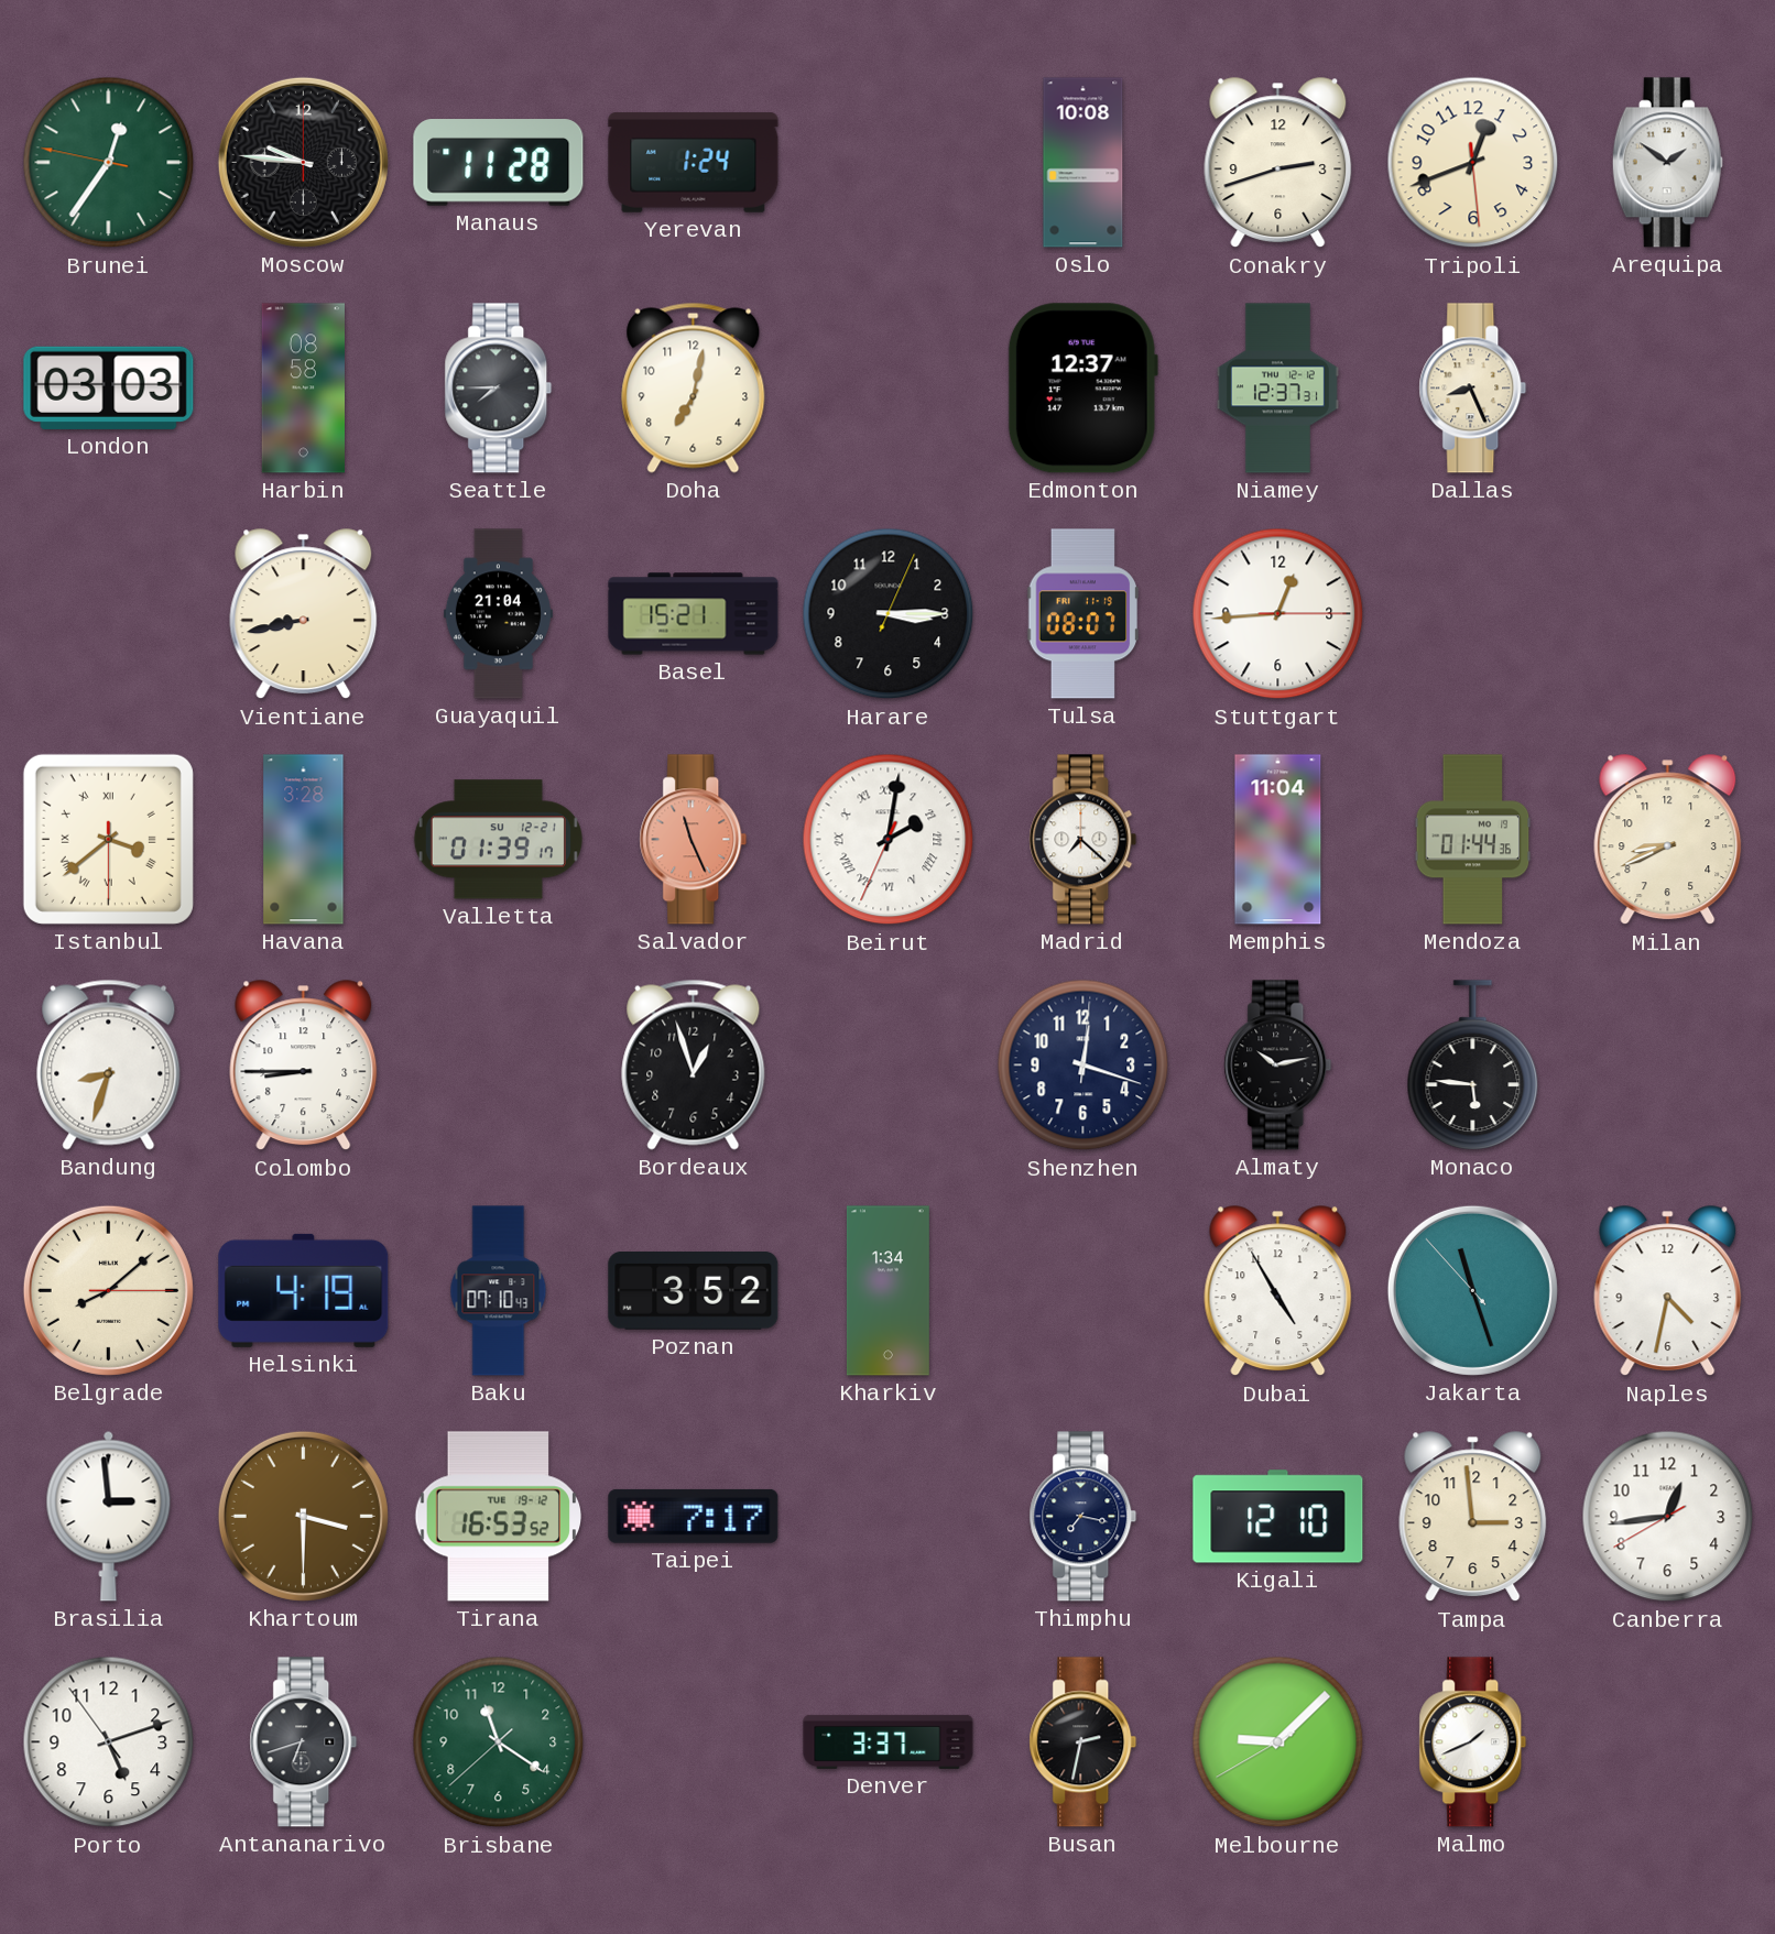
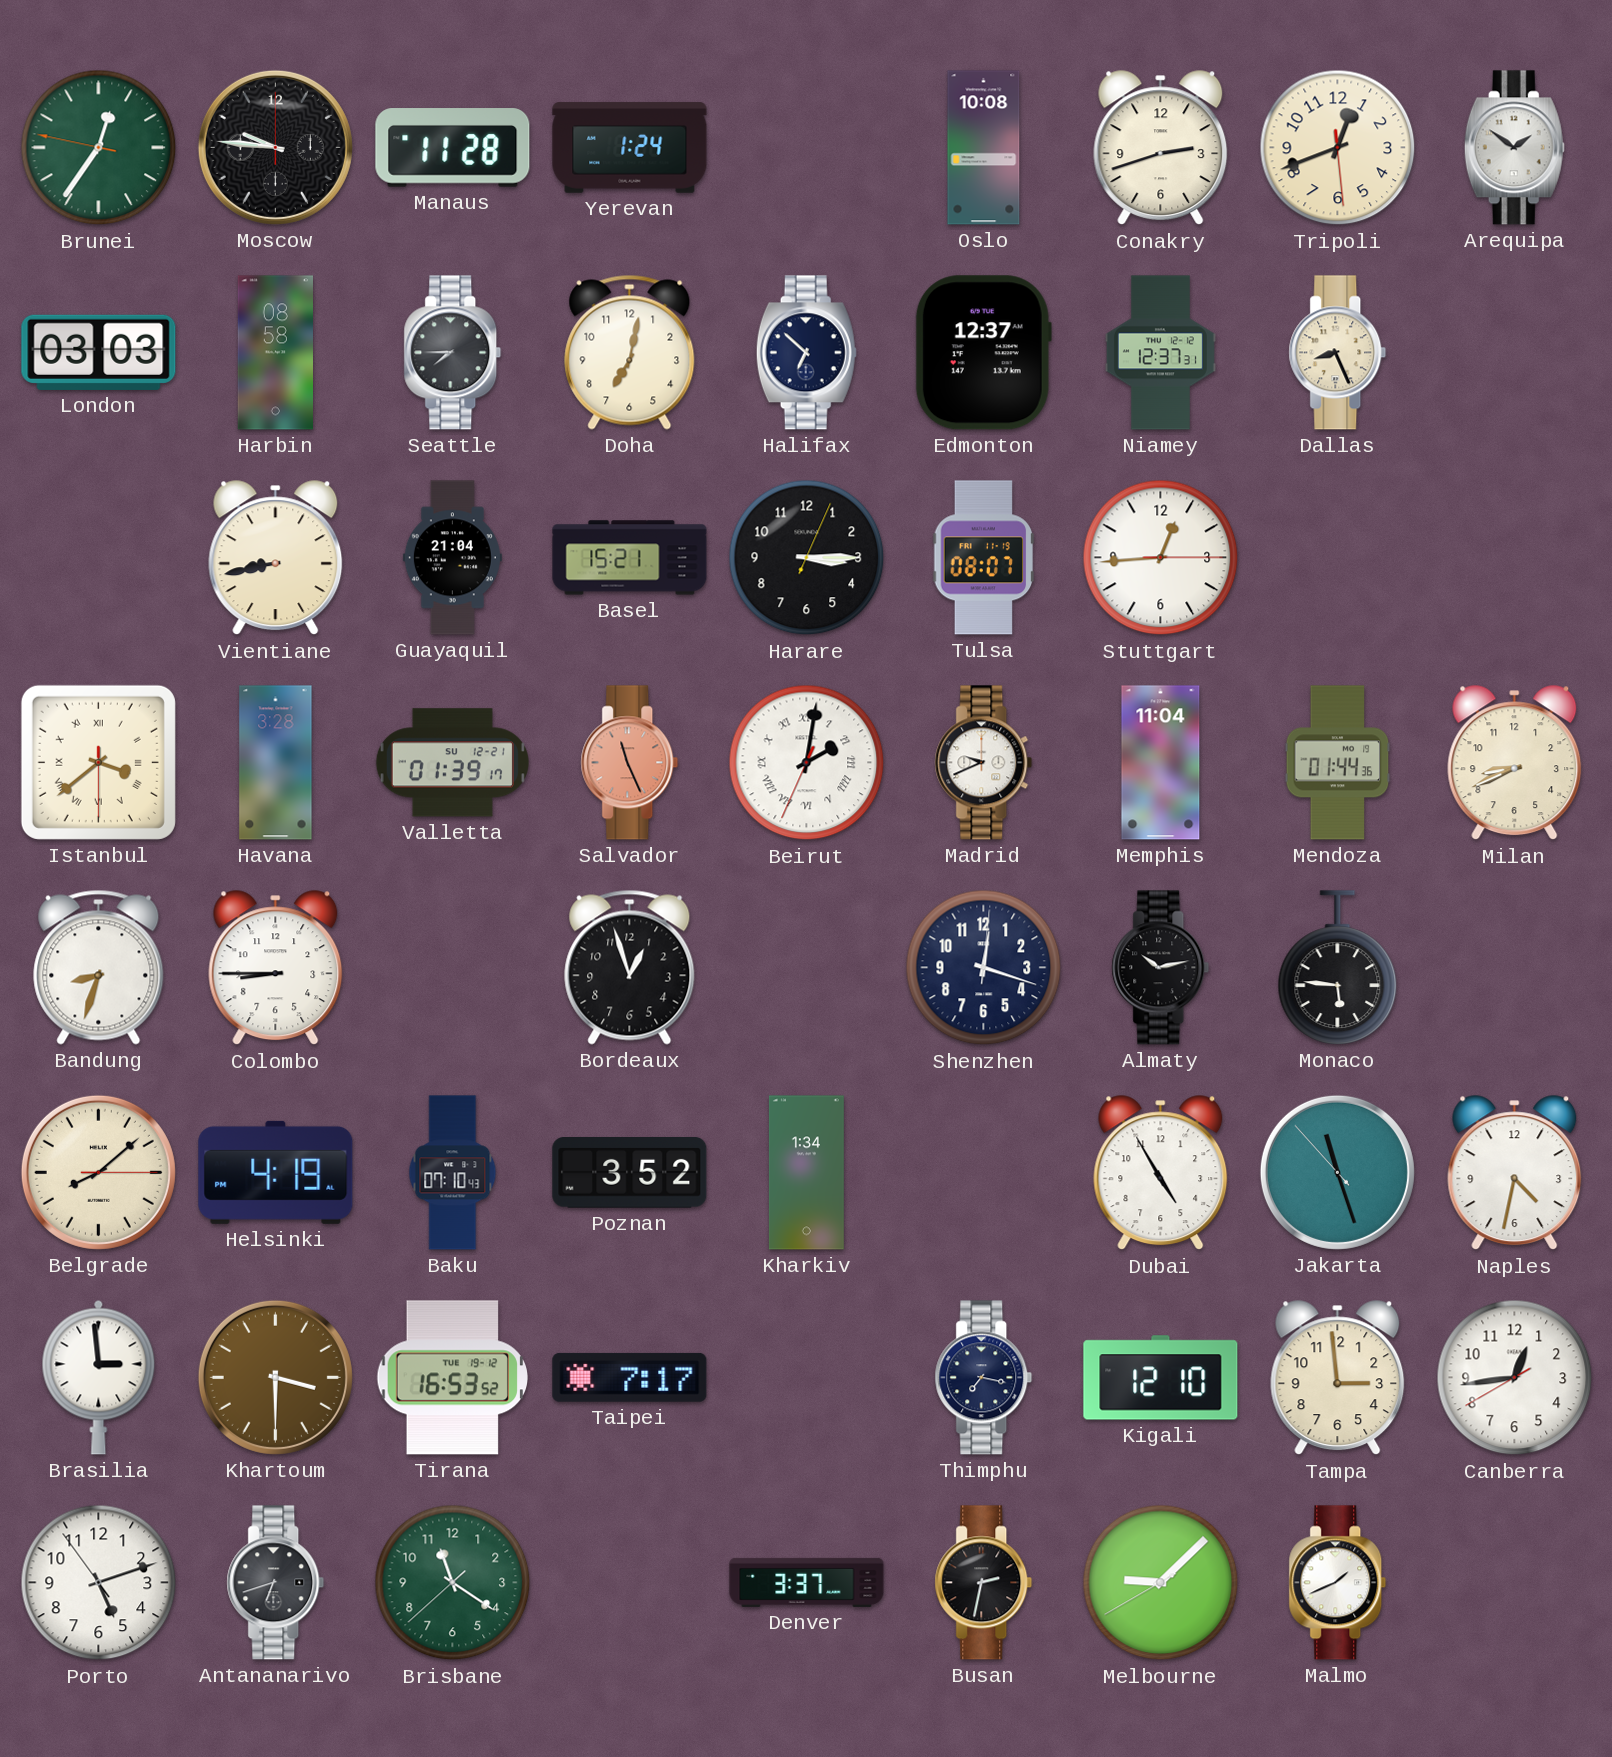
Halifax: none -> 6:52
Madrid: 7:22 -> 9:41
